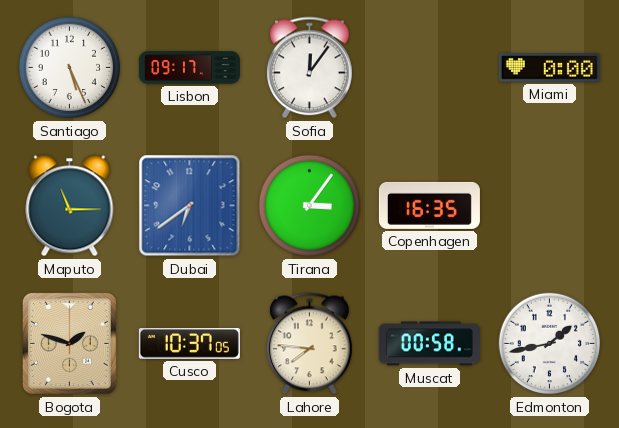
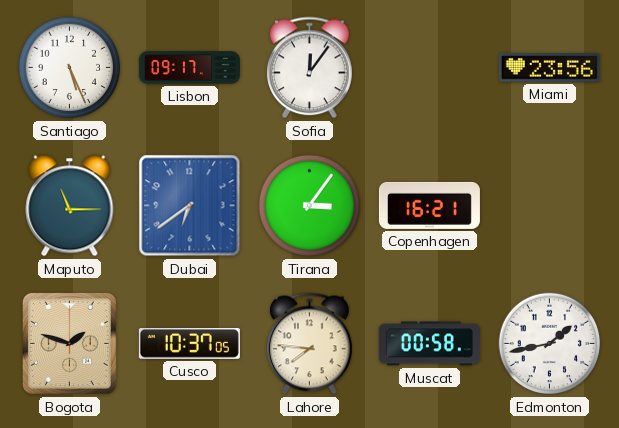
Miami: 0:00 -> 23:56
Copenhagen: 16:35 -> 16:21
